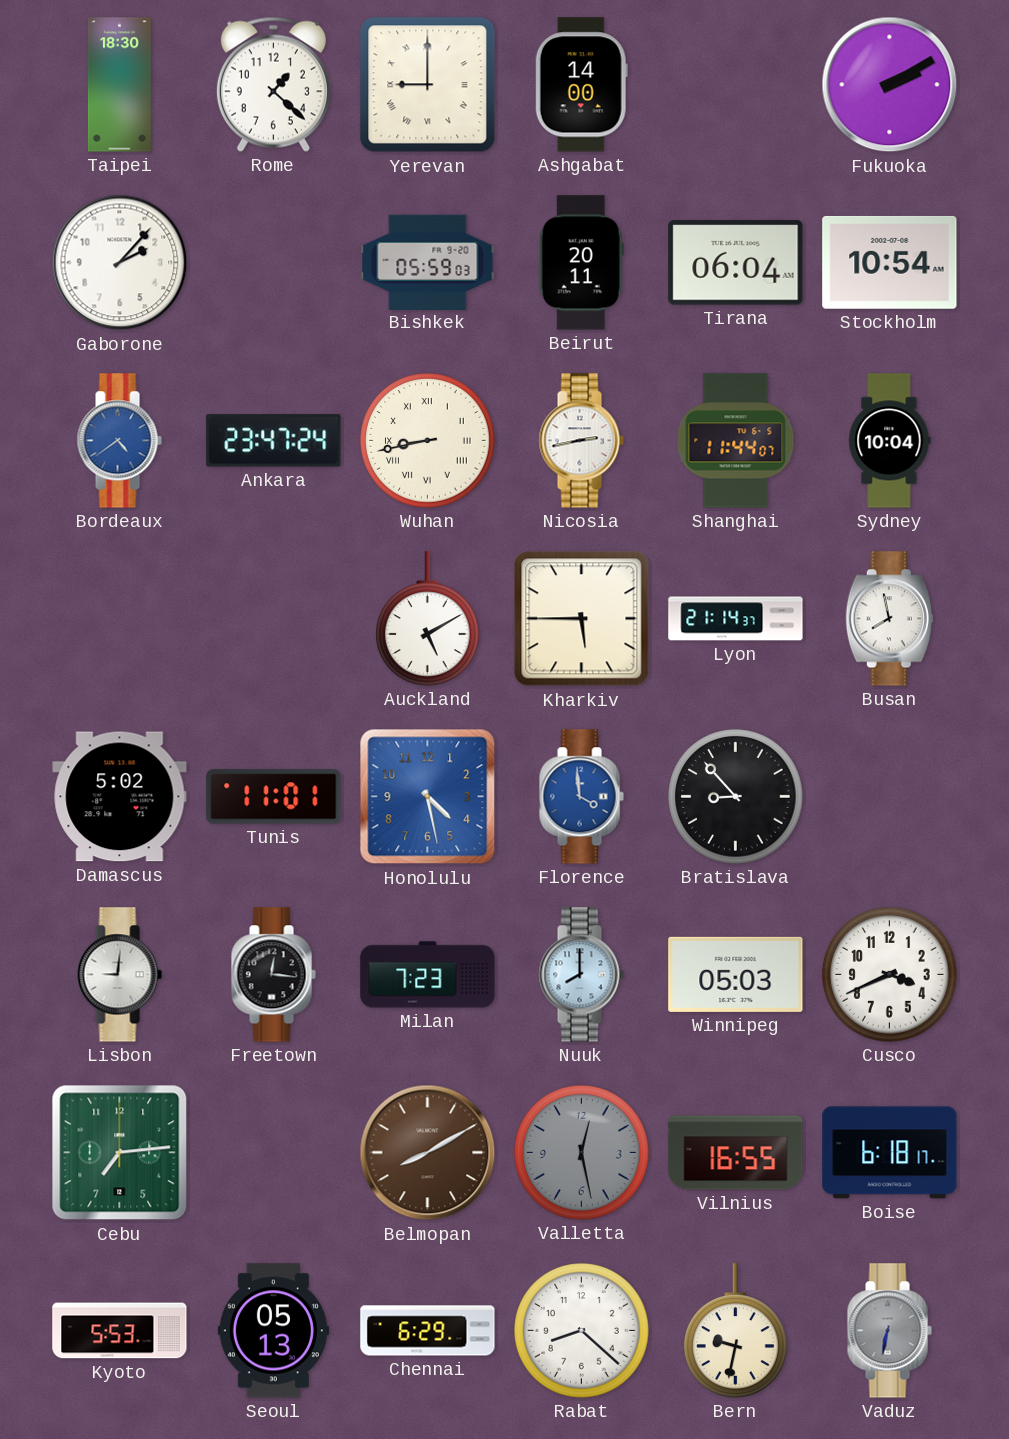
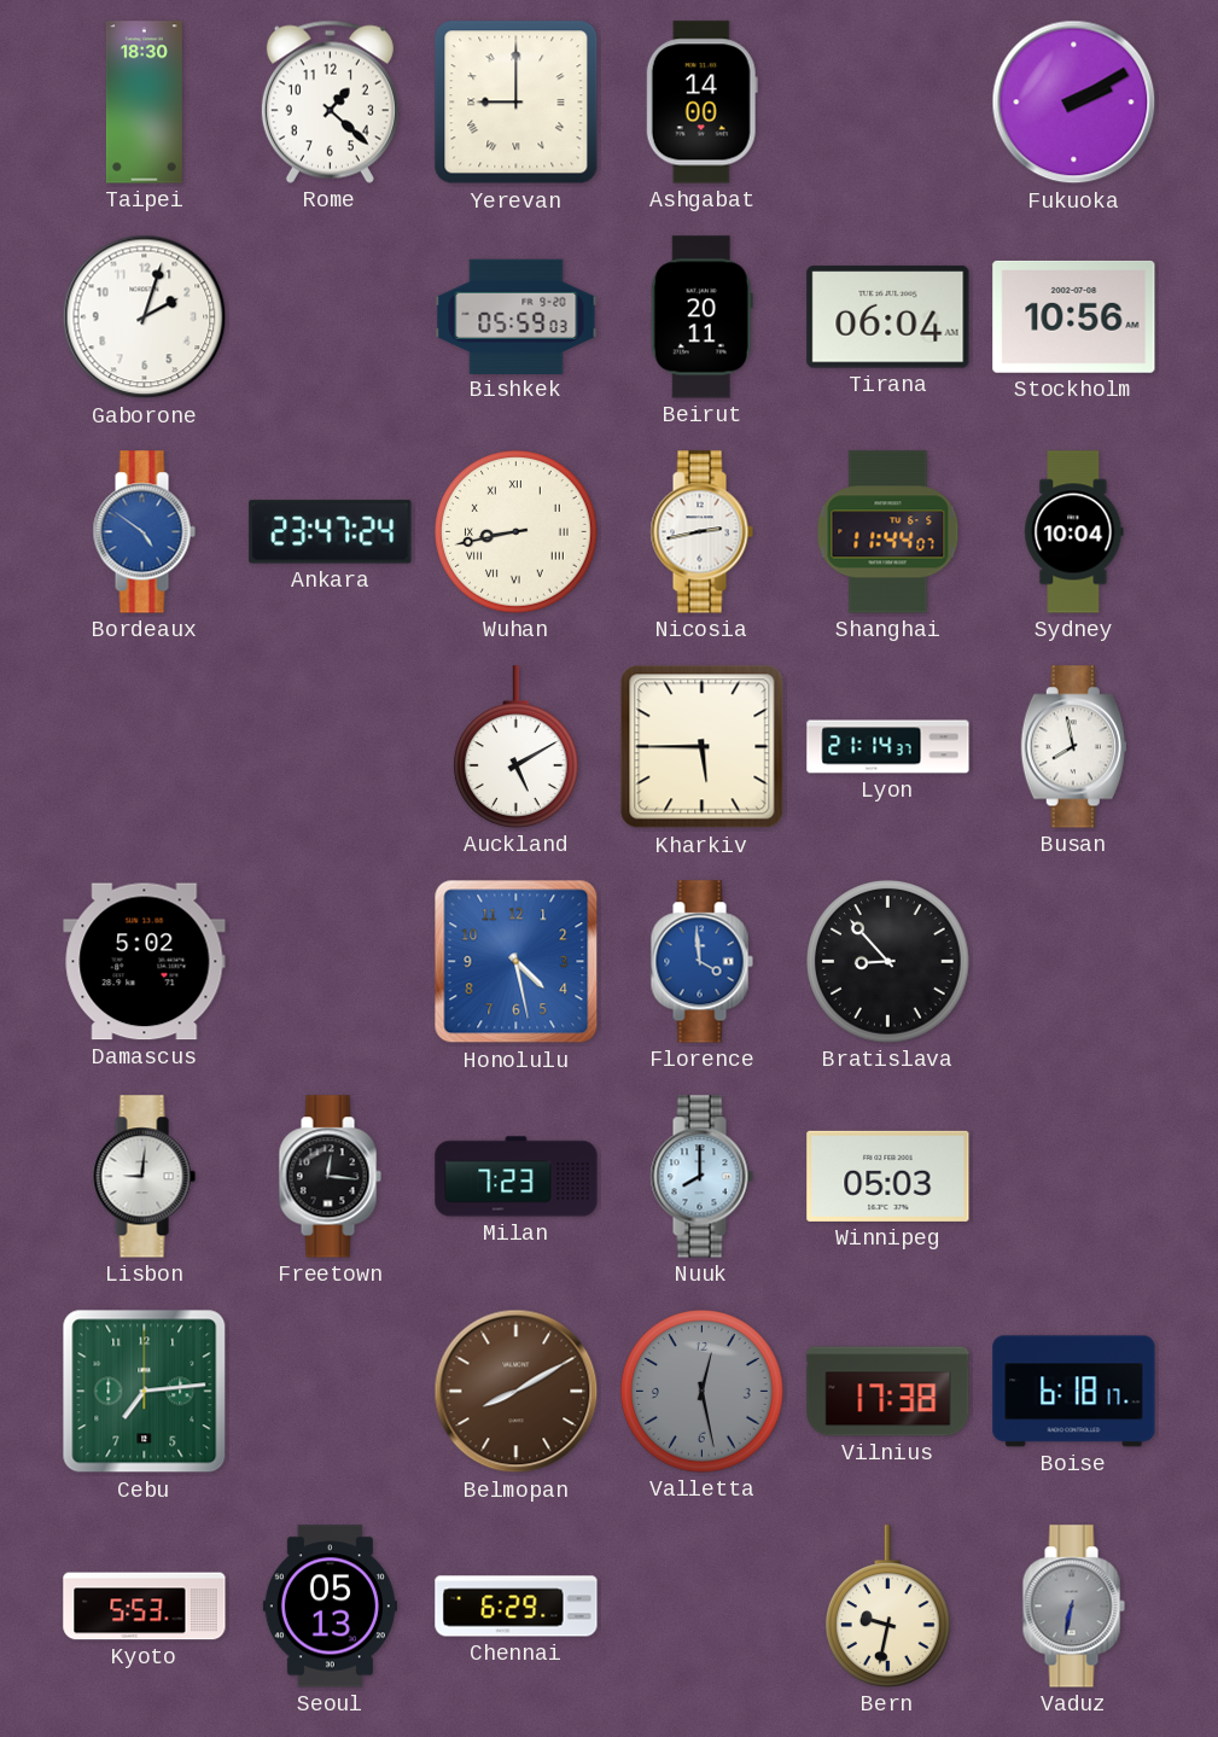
Gaborone: 2:07 -> 2:03
Stockholm: 10:54 -> 10:56
Bordeaux: 4:39 -> 4:51
Tunis: 11:01 -> none
Cusco: 3:41 -> none
Vilnius: 16:55 -> 17:38
Rabat: 8:22 -> none
